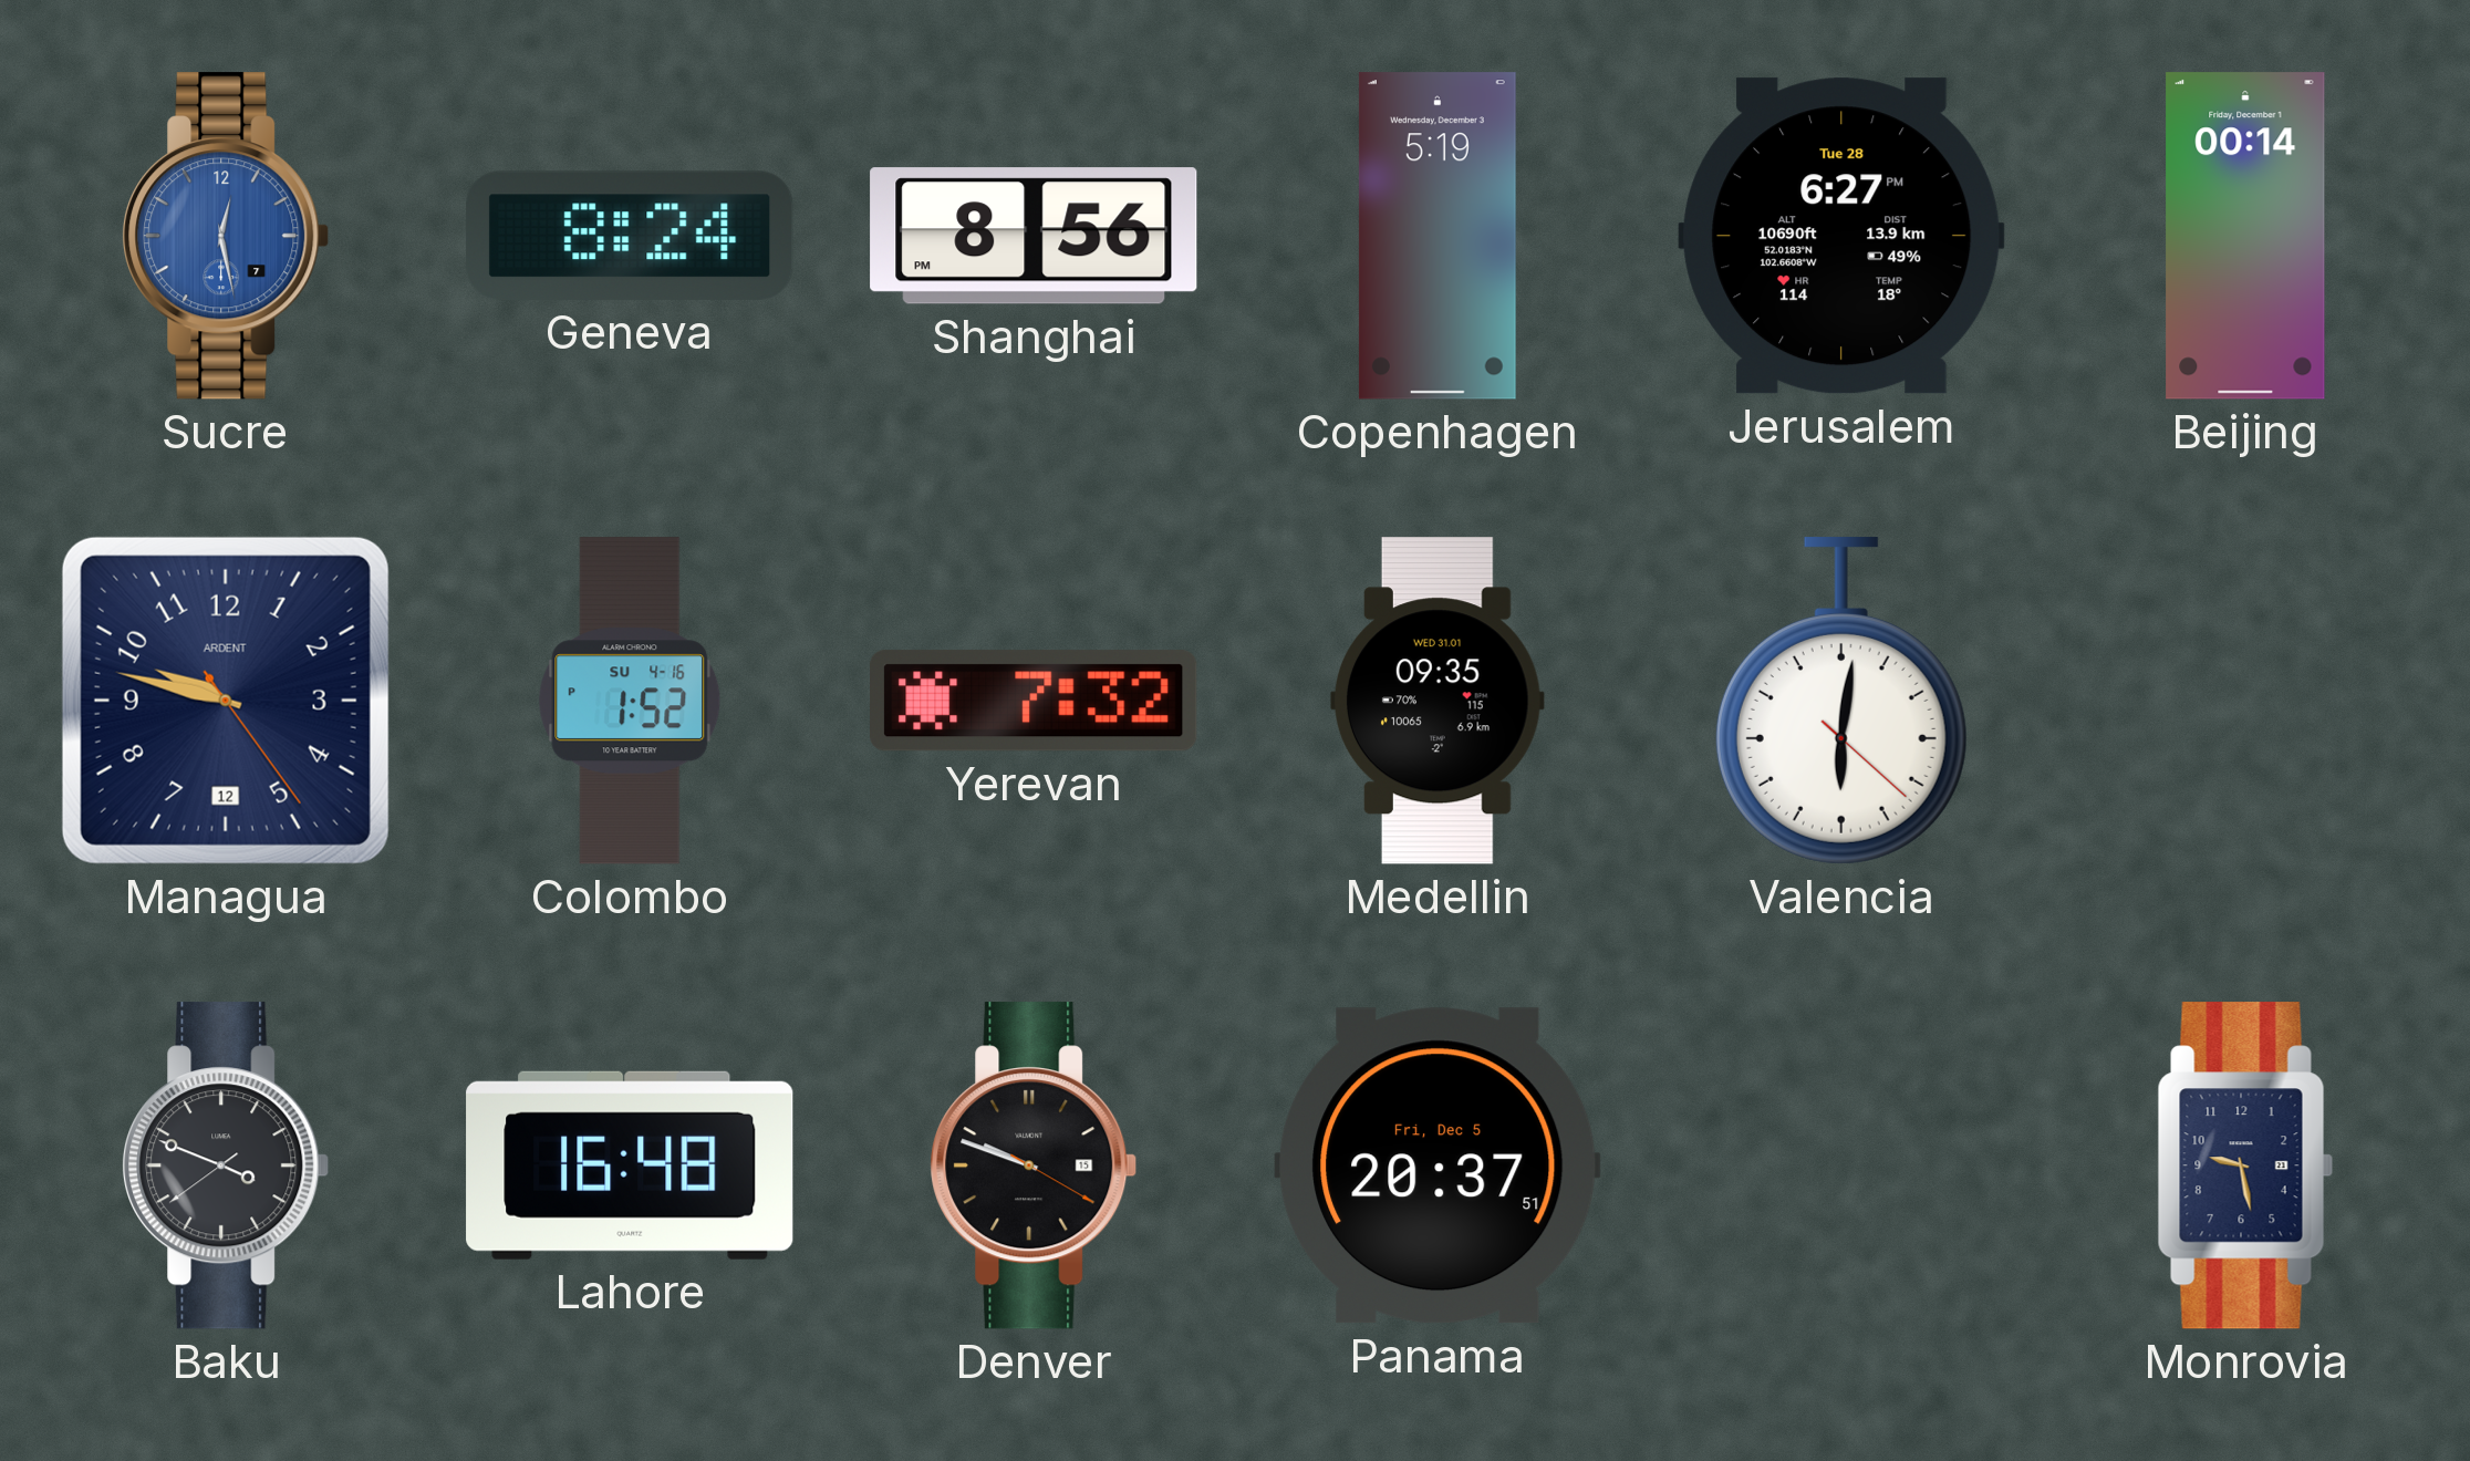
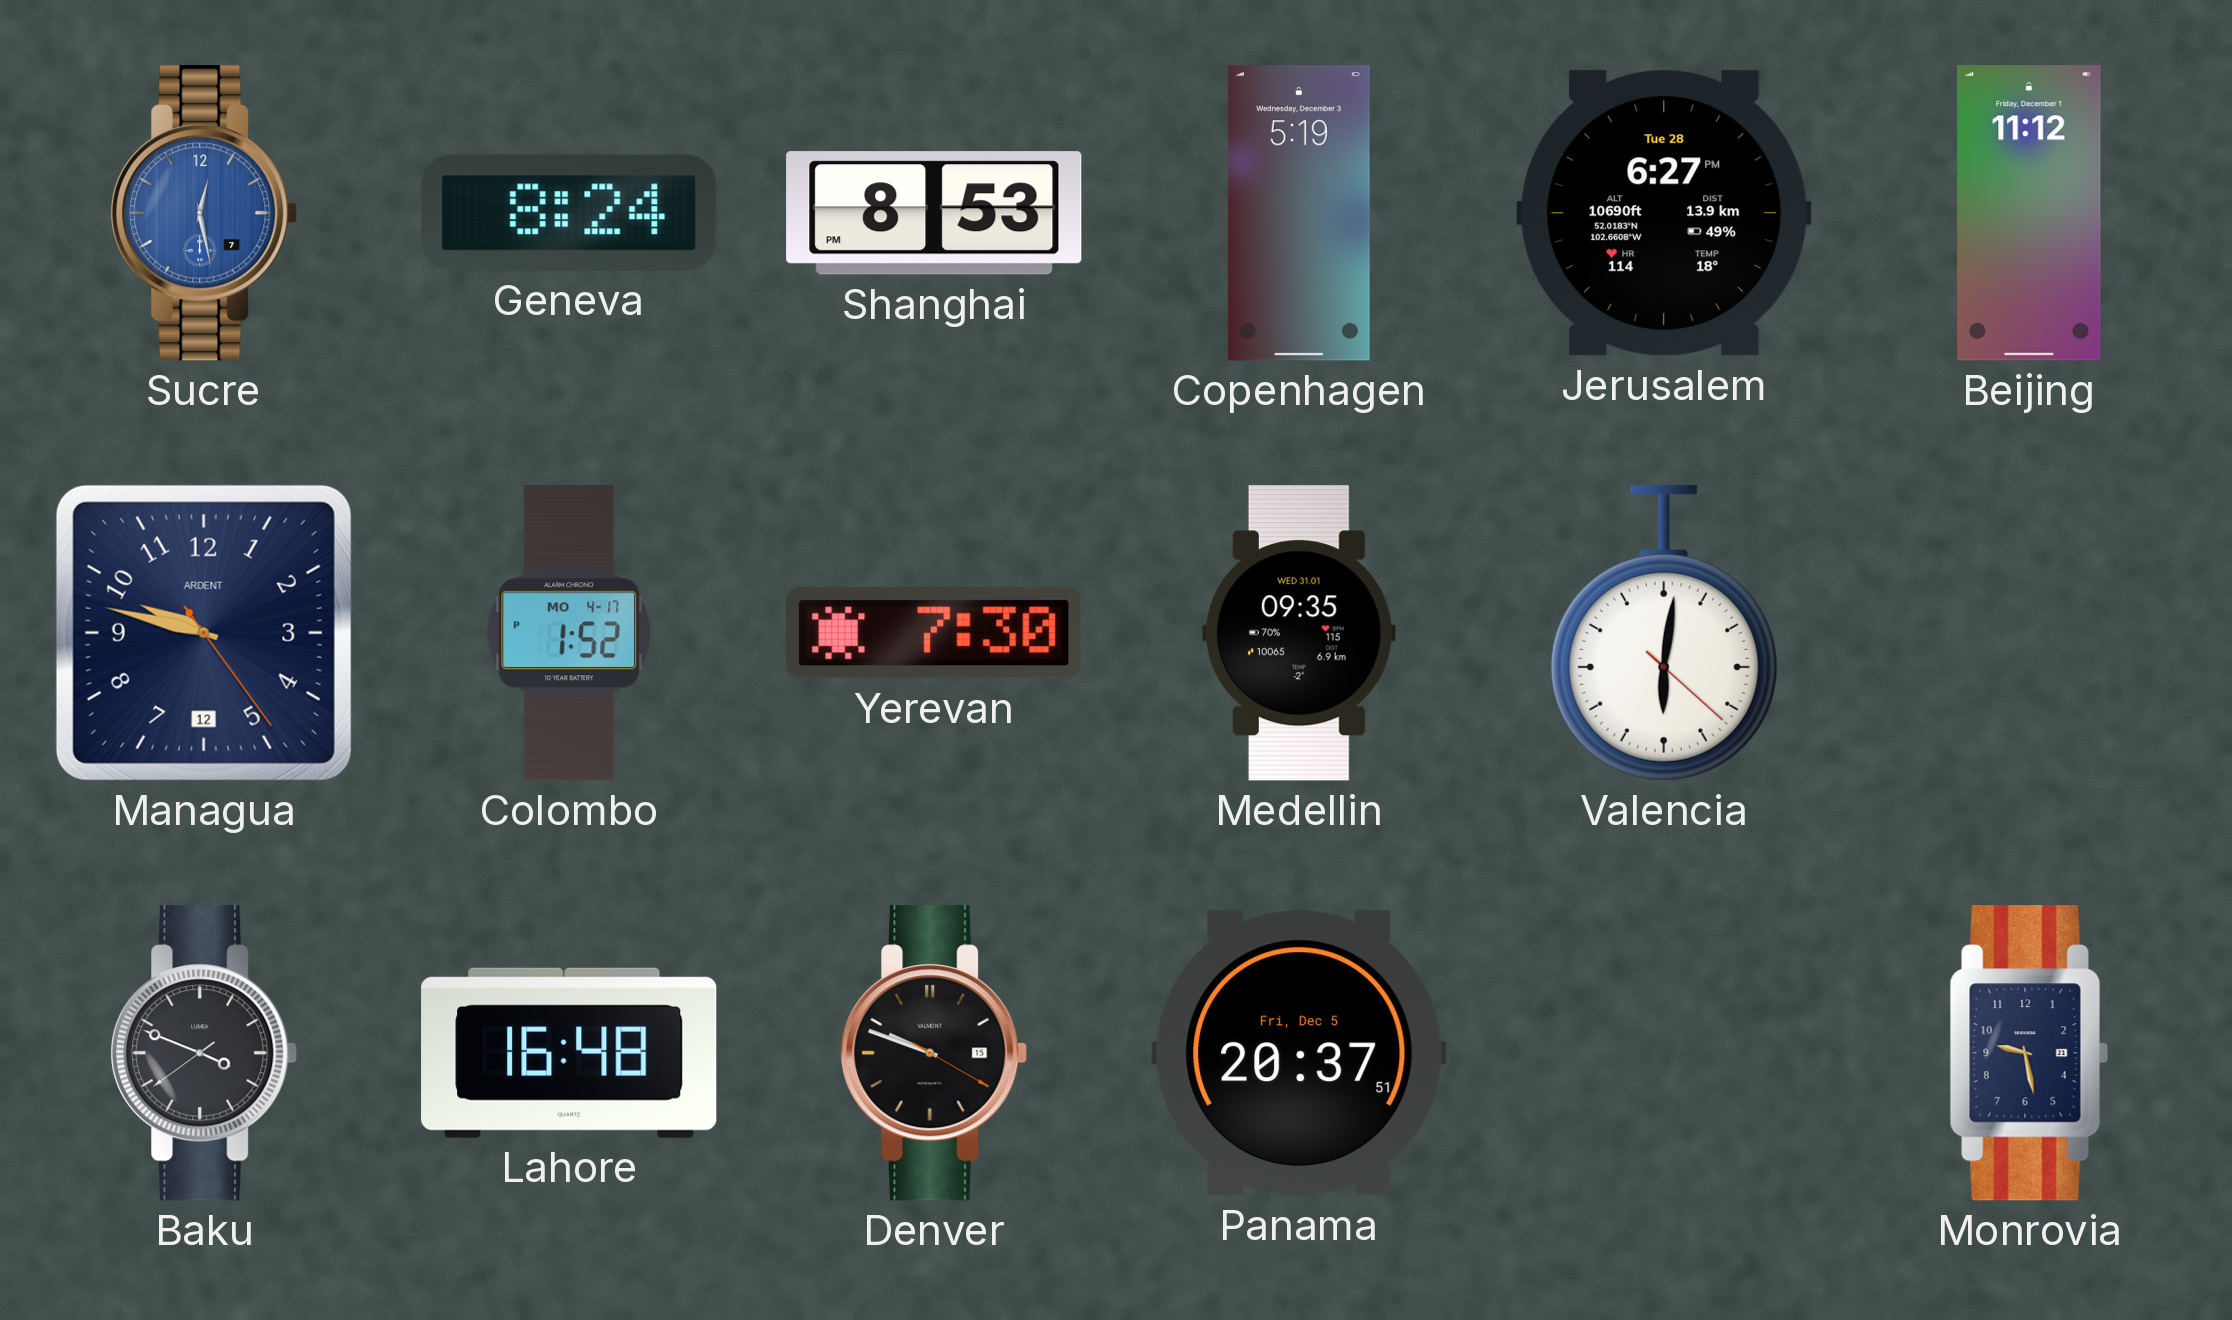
Shanghai: 8:56 -> 8:53
Beijing: 00:14 -> 11:12
Colombo date: SU 4-16 -> MO 4-17
Yerevan: 7:32 -> 7:30
